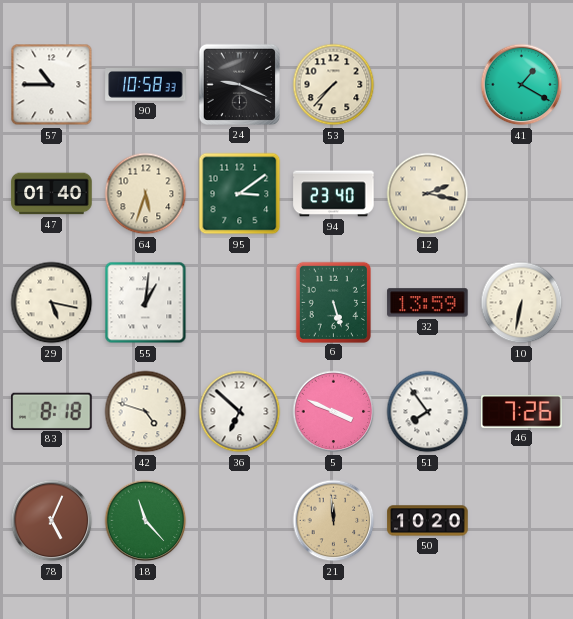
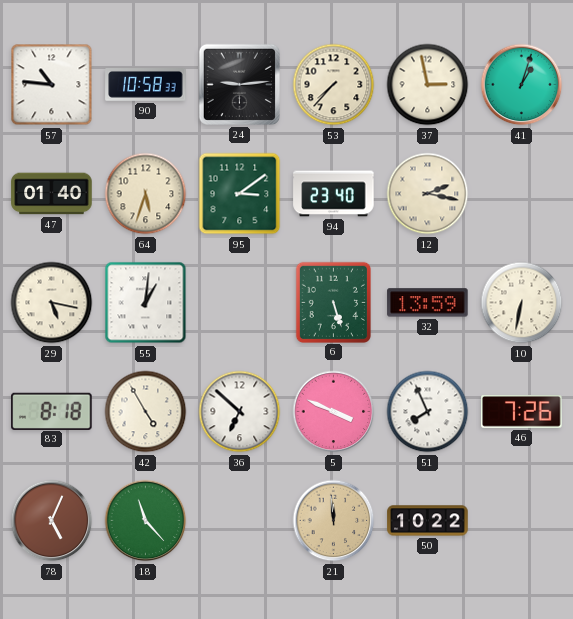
57: 10:45 -> 10:46
24: 9:19 -> 9:14
37: none -> 2:58
41: 1:20 -> 1:03
42: 4:48 -> 4:55
51: 7:54 -> 7:56
50: 10:20 -> 10:22
